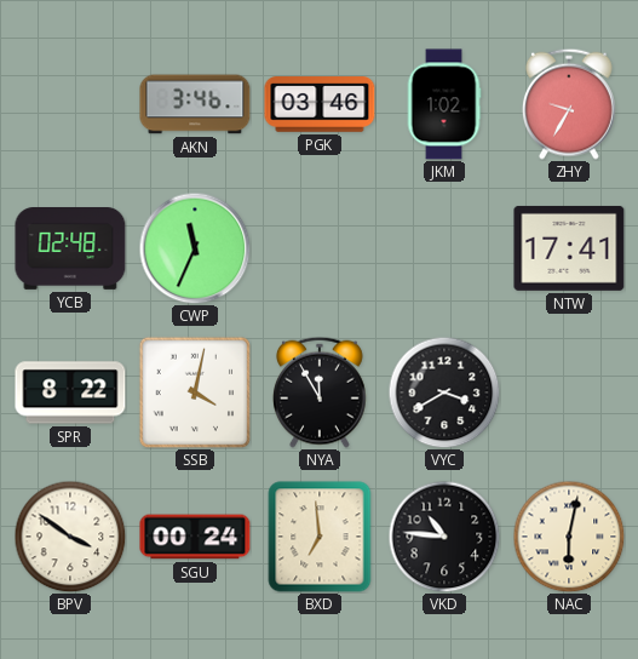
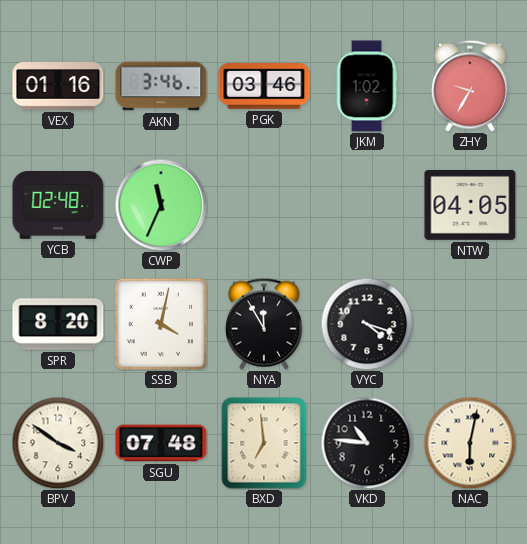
VEX: none -> 01:16
NTW: 17:41 -> 04:05
SPR: 8:22 -> 8:20
VYC: 3:40 -> 4:18
SGU: 00:24 -> 07:48
